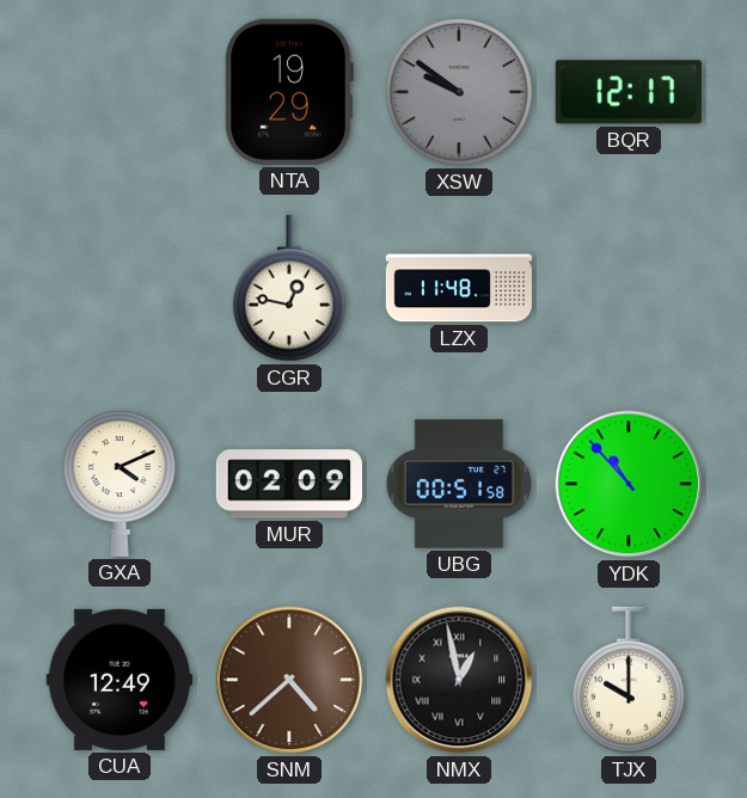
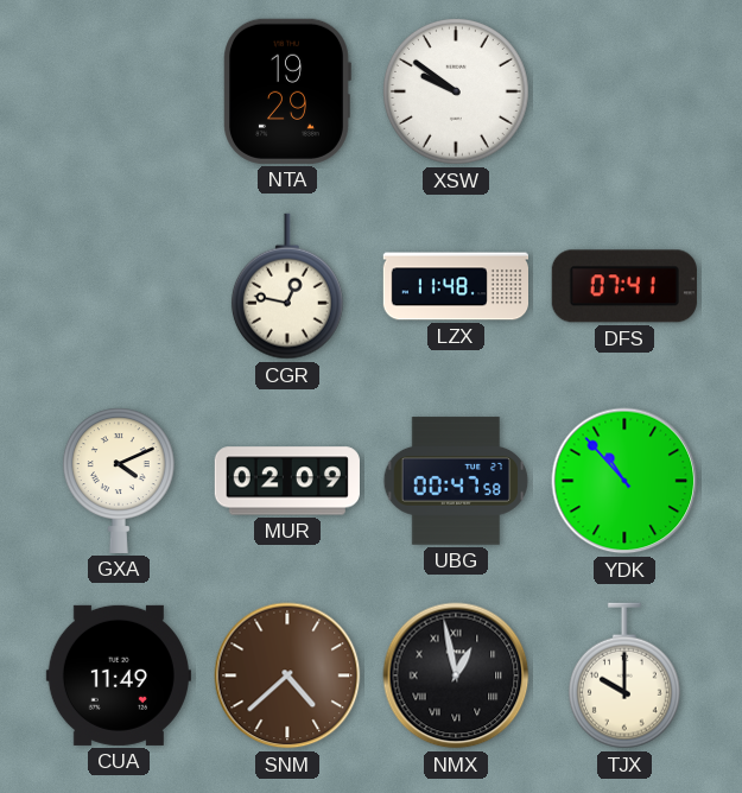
XSW dial: grey -> white
BQR: 12:17 -> none
DFS: none -> 07:41
UBG: 00:51 -> 00:47
CUA: 12:49 -> 11:49
